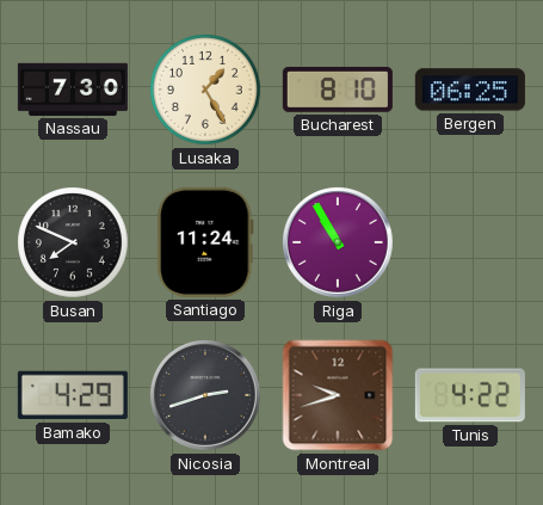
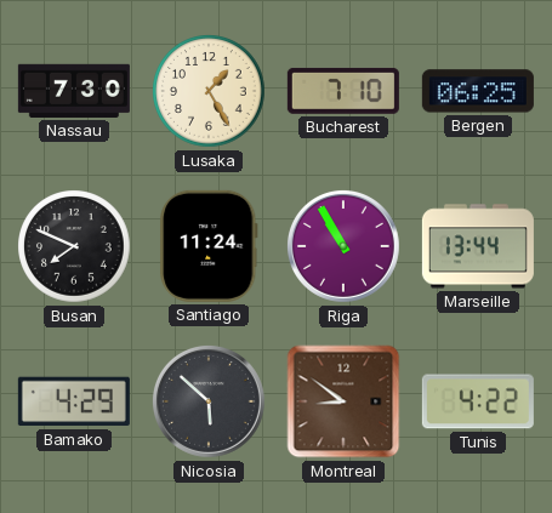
Bucharest: 8:10 -> 7:10
Marseille: none -> 13:44
Nicosia: 2:42 -> 5:52
Montreal: 9:42 -> 8:51
